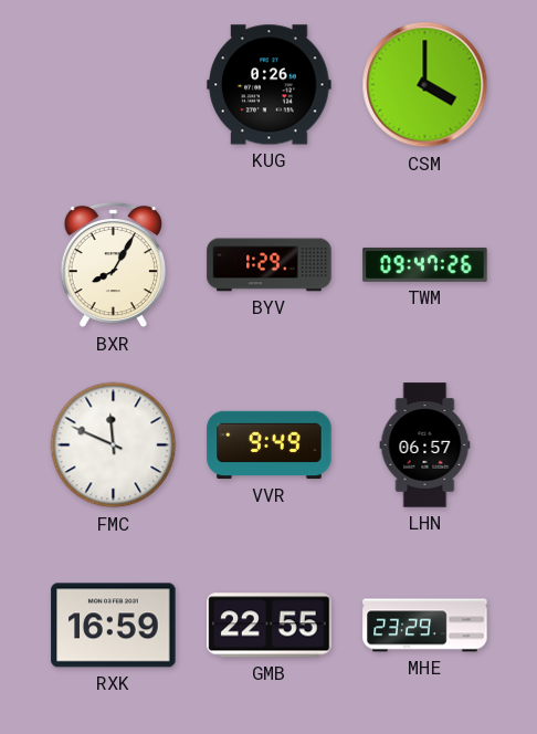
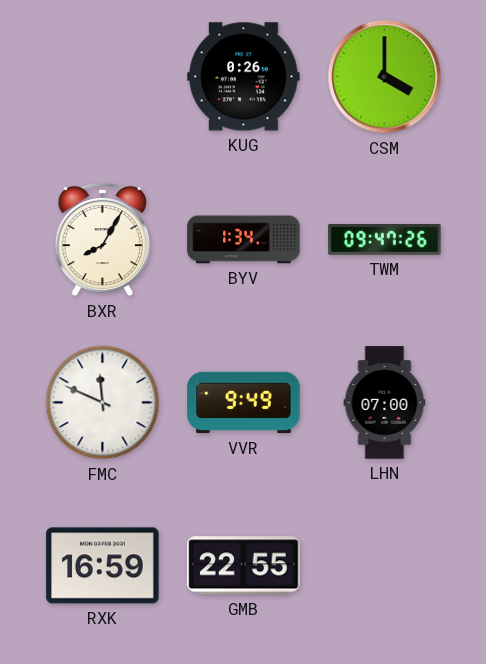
BYV: 1:29 -> 1:34
LHN: 06:57 -> 07:00
MHE: 23:29 -> none
